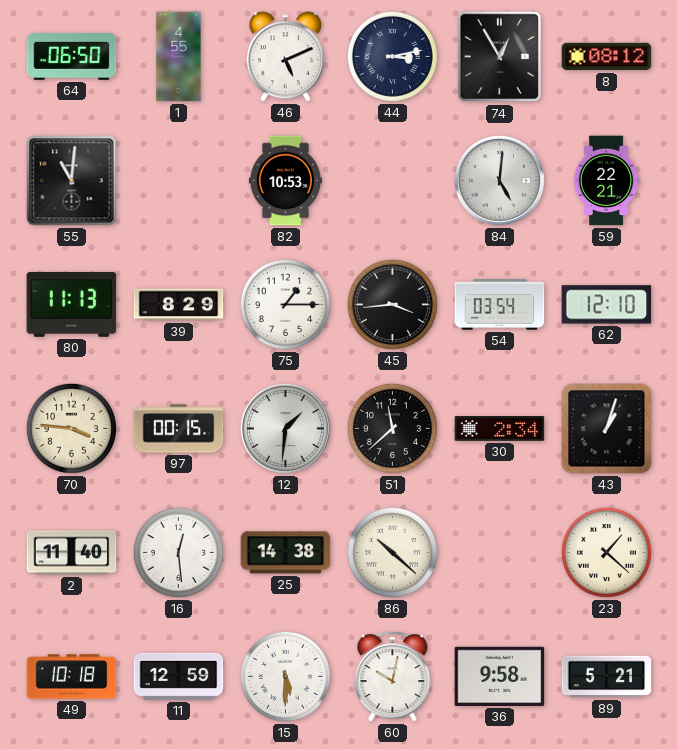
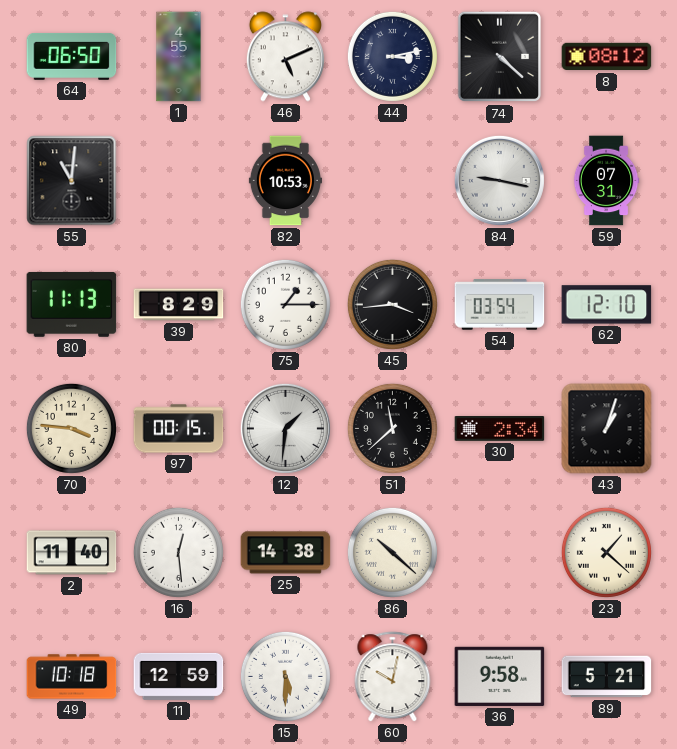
74: 12:55 -> 4:22
84: 5:01 -> 9:17
59: 22:21 -> 07:31
